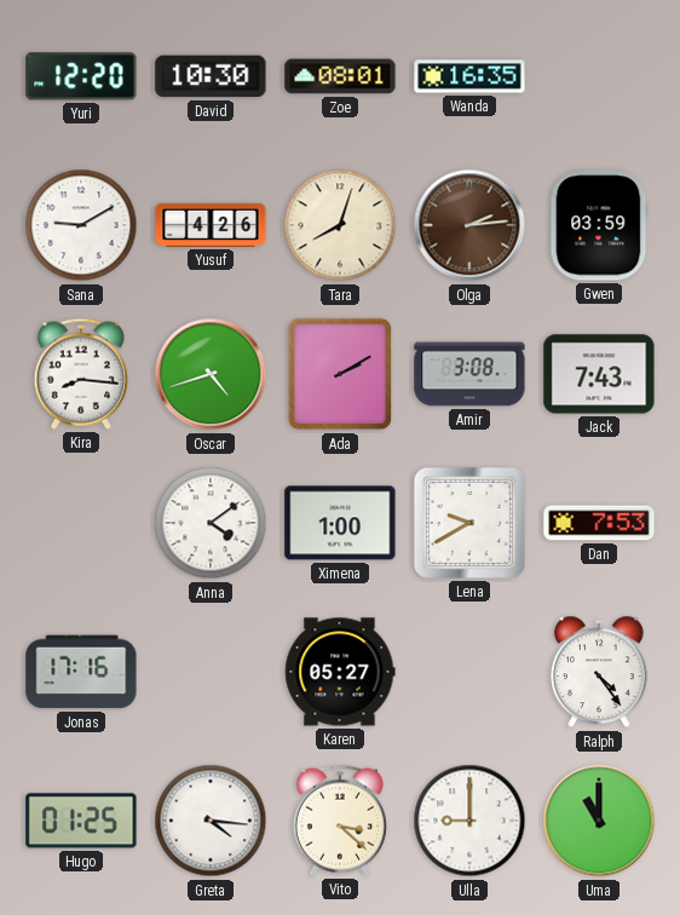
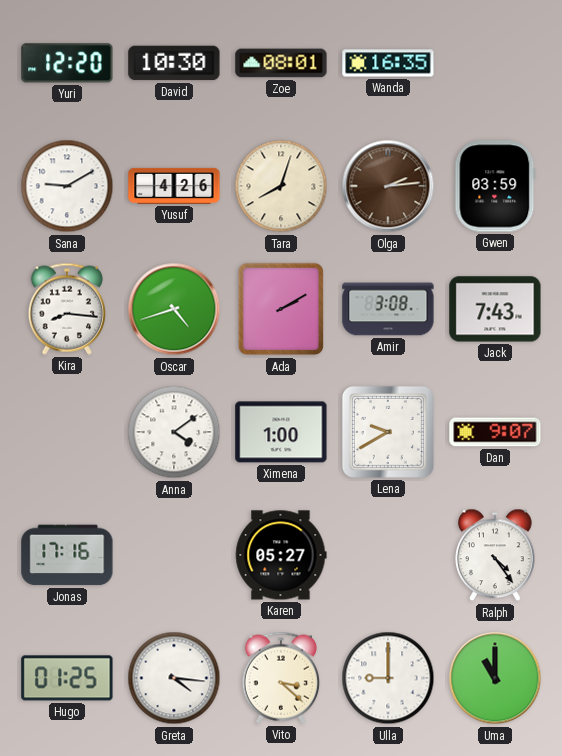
Dan: 7:53 -> 9:07
